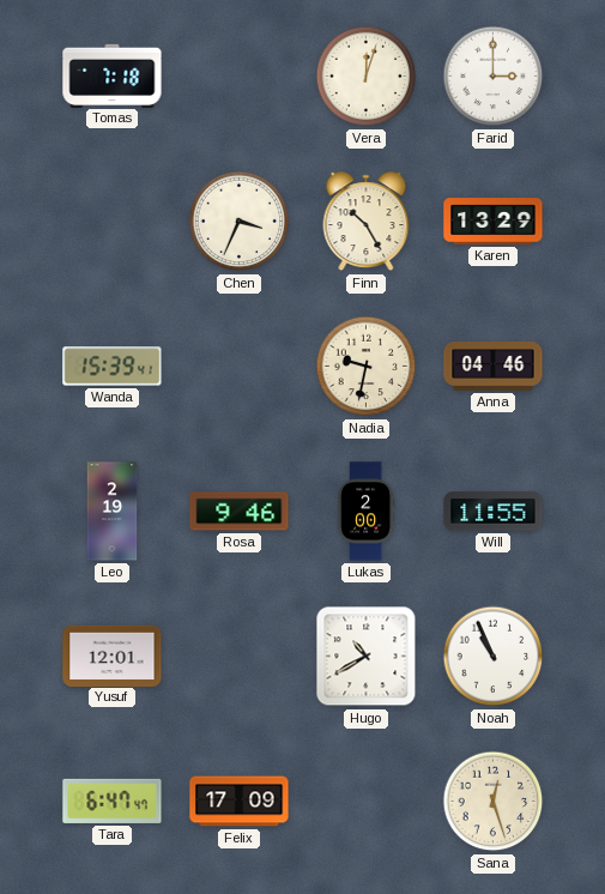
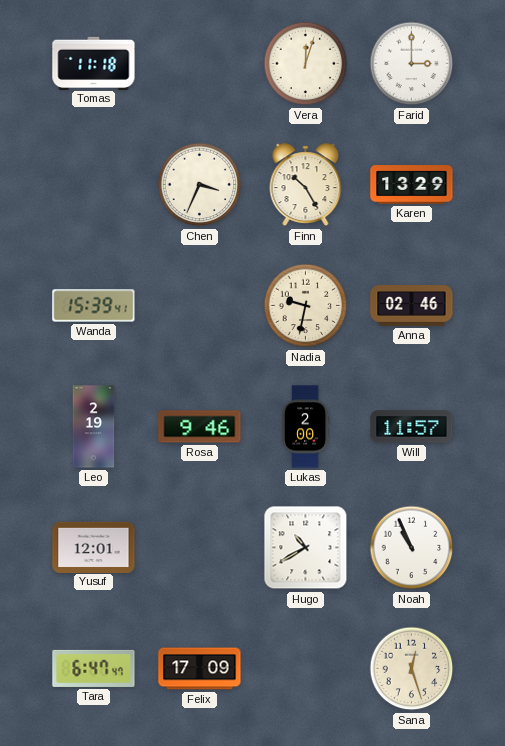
Tomas: 7:18 -> 11:18
Anna: 04:46 -> 02:46
Will: 11:55 -> 11:57
